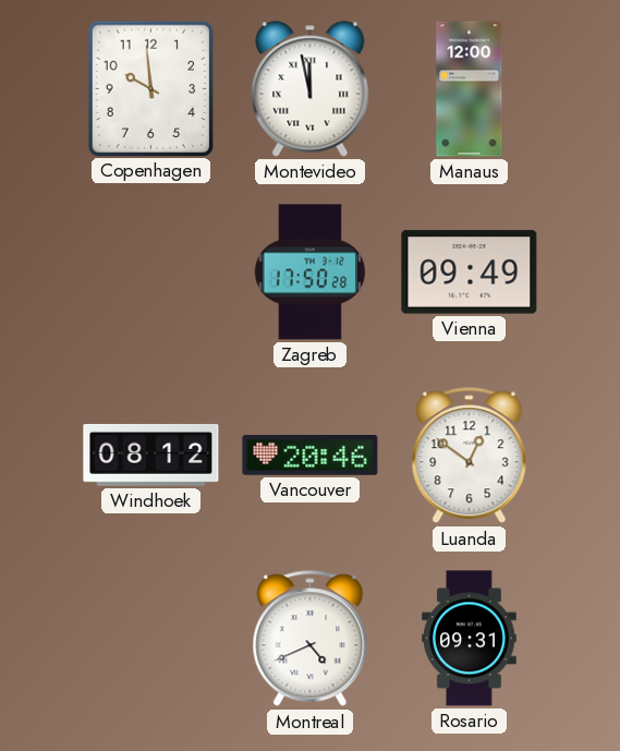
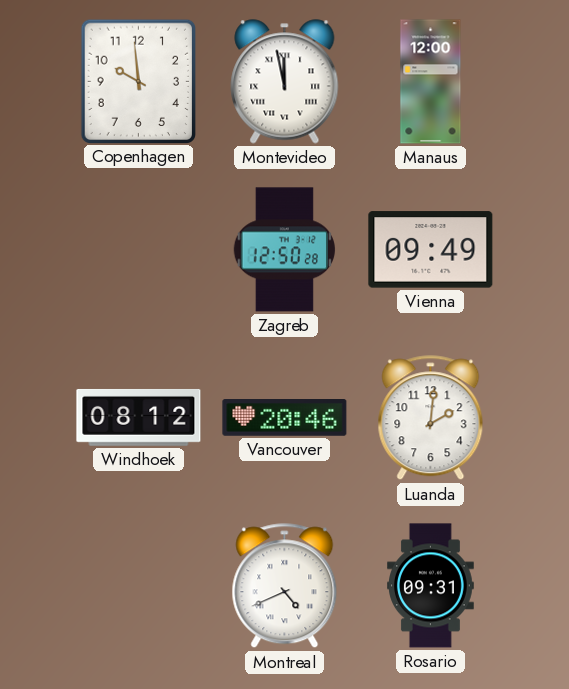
Zagreb: 17:50 -> 12:50
Luanda: 12:51 -> 2:01
